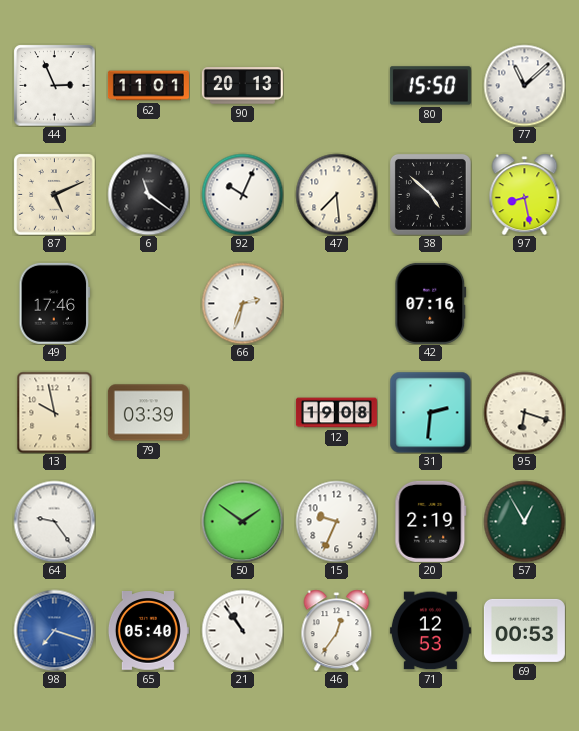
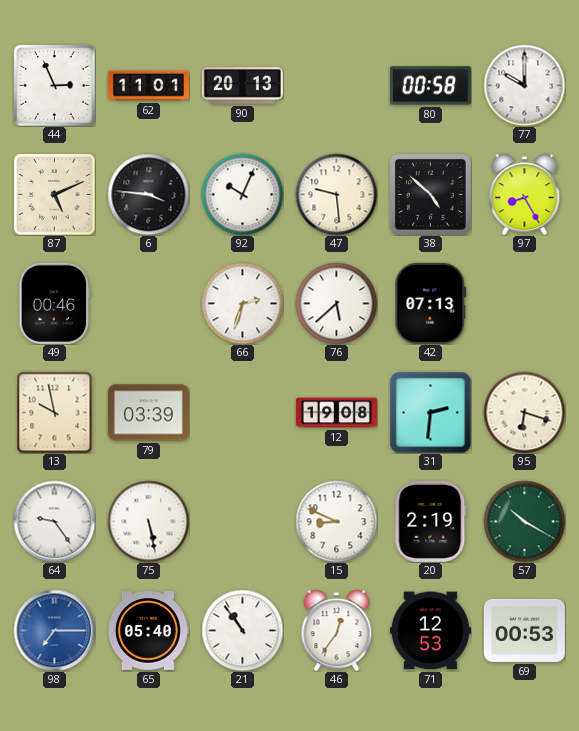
80: 15:50 -> 00:58
77: 11:08 -> 10:00
6: 11:21 -> 3:46
47: 7:29 -> 9:29
97: 8:28 -> 8:25
49: 17:46 -> 00:46
76: none -> 5:38
42: 07:16 -> 07:13
75: none -> 5:28
50: 1:51 -> none
15: 9:34 -> 8:49
57: 12:55 -> 10:20
98: 7:18 -> 7:15
